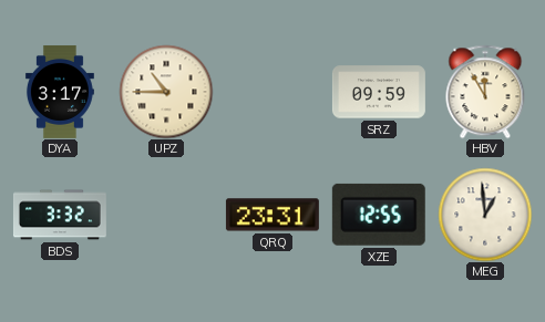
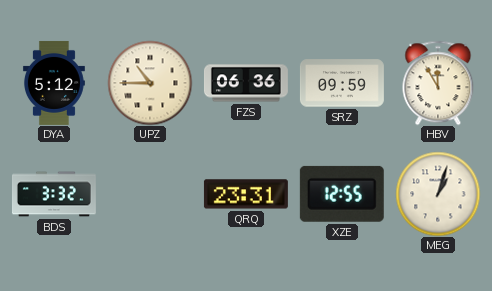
DYA: 3:17 -> 5:12
FZS: none -> 06:36
MEG: 12:59 -> 1:03
